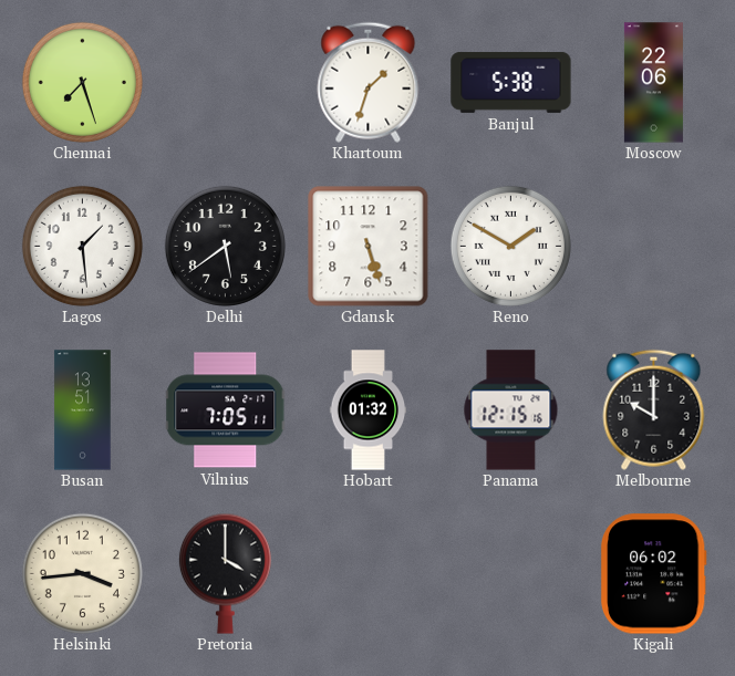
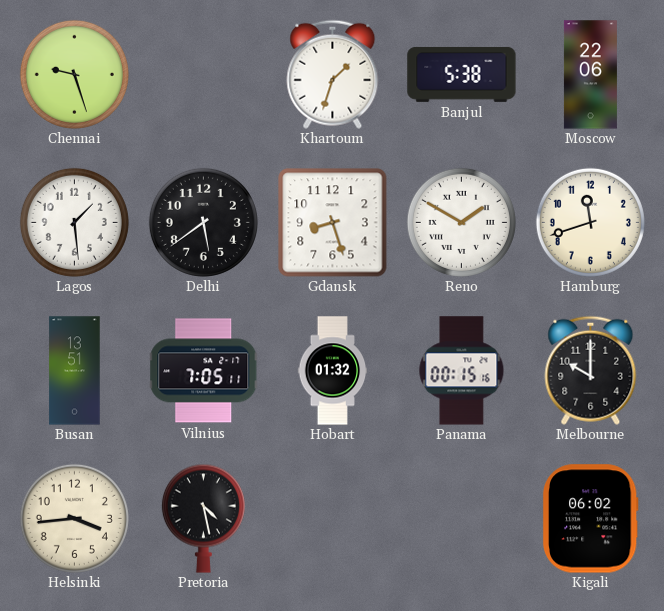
Chennai: 7:27 -> 9:27
Gdansk: 5:27 -> 8:27
Hamburg: none -> 11:42
Panama: 12:15 -> 00:15
Pretoria: 4:00 -> 4:28
